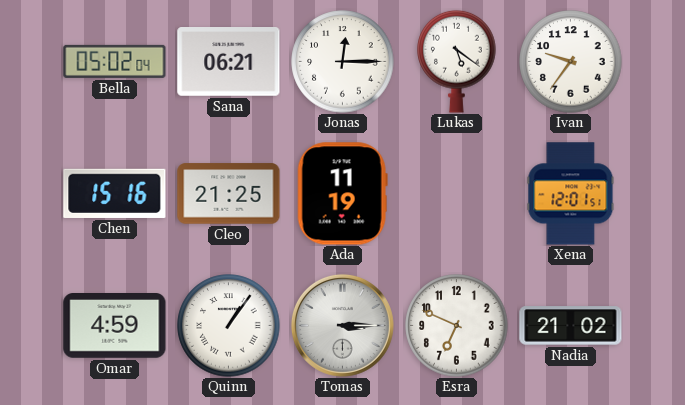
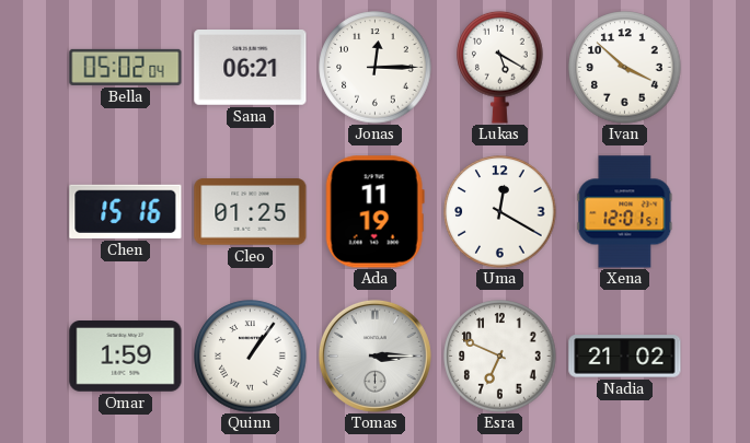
Lukas: 5:21 -> 5:20
Ivan: 9:36 -> 3:52
Cleo: 21:25 -> 01:25
Uma: none -> 12:20
Omar: 4:59 -> 1:59
